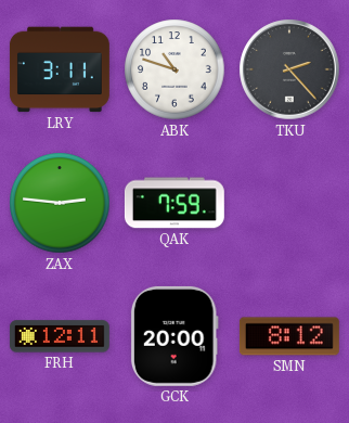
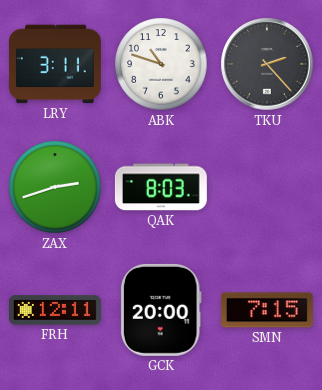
ZAX: 2:46 -> 2:42
QAK: 7:59 -> 8:03
SMN: 8:12 -> 7:15
